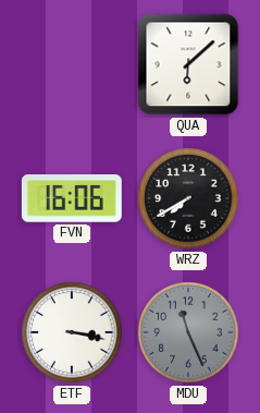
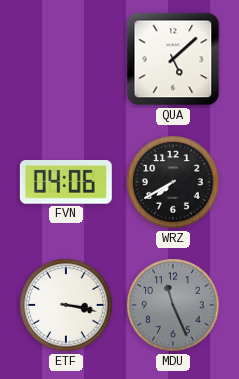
QUA: 6:08 -> 5:08
FVN: 16:06 -> 04:06
